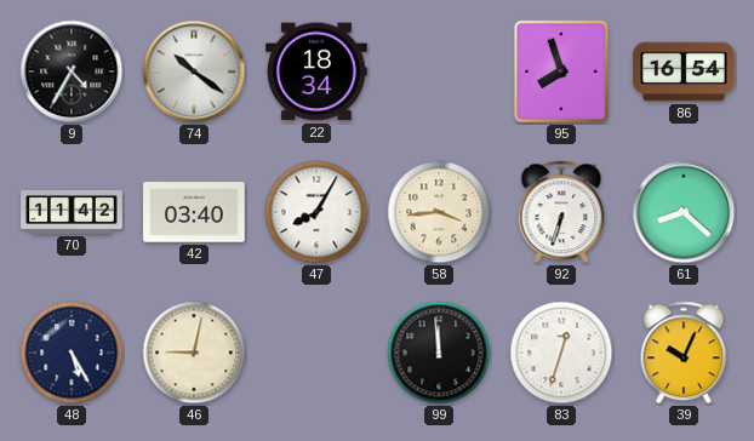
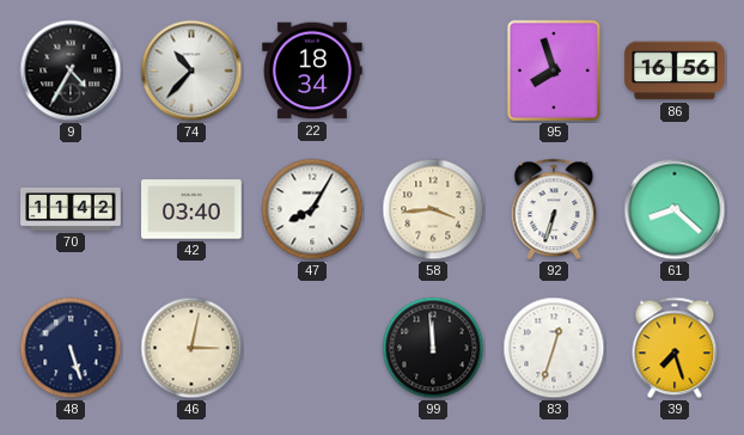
74: 10:21 -> 10:37
86: 16:54 -> 16:56
48: 5:25 -> 5:27
46: 9:02 -> 3:02
39: 10:04 -> 7:27
